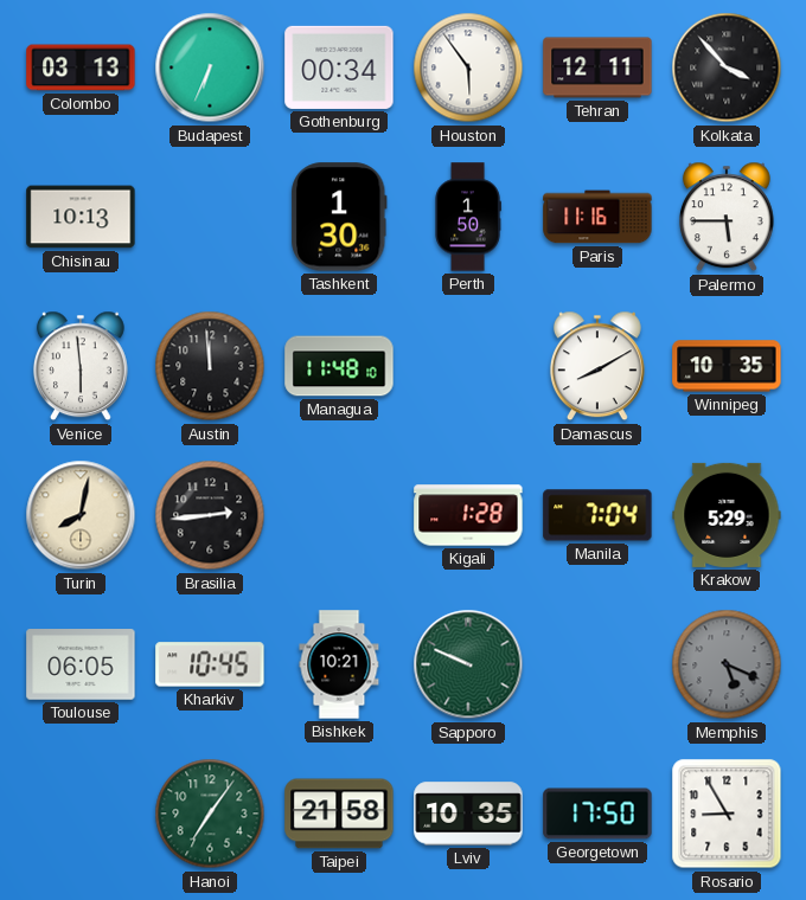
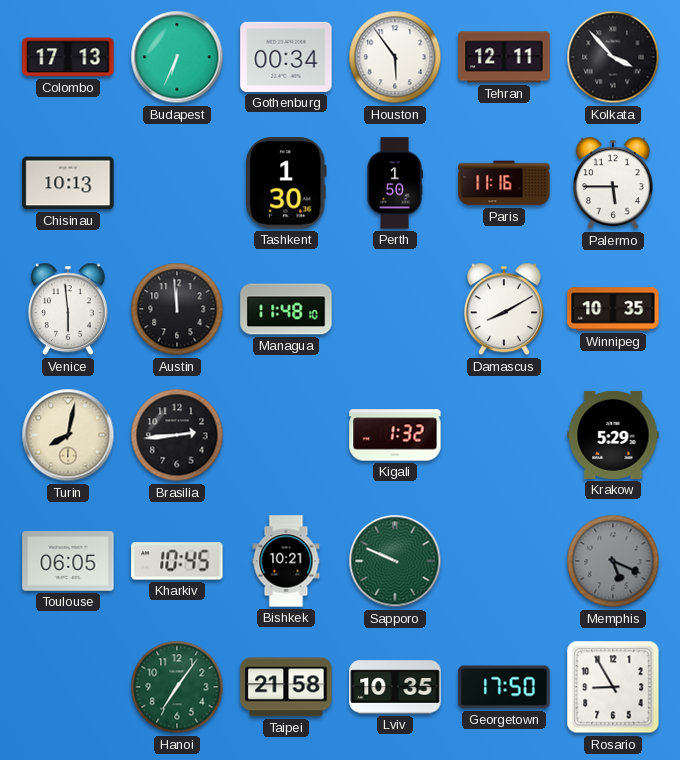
Colombo: 03:13 -> 17:13
Kigali: 1:28 -> 1:32
Manila: 7:04 -> none
